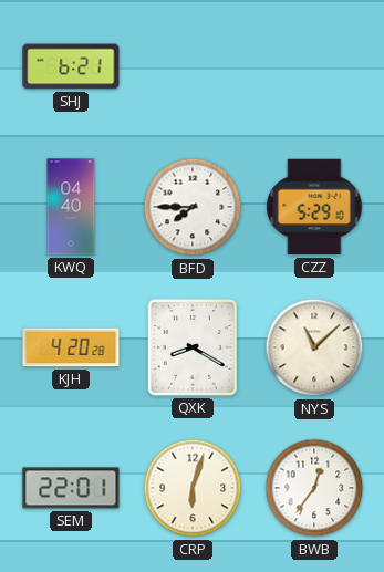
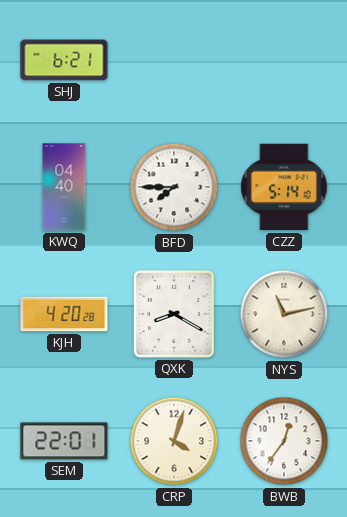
CZZ: 5:29 -> 5:14
NYS: 11:08 -> 11:13
CRP: 6:03 -> 4:03
